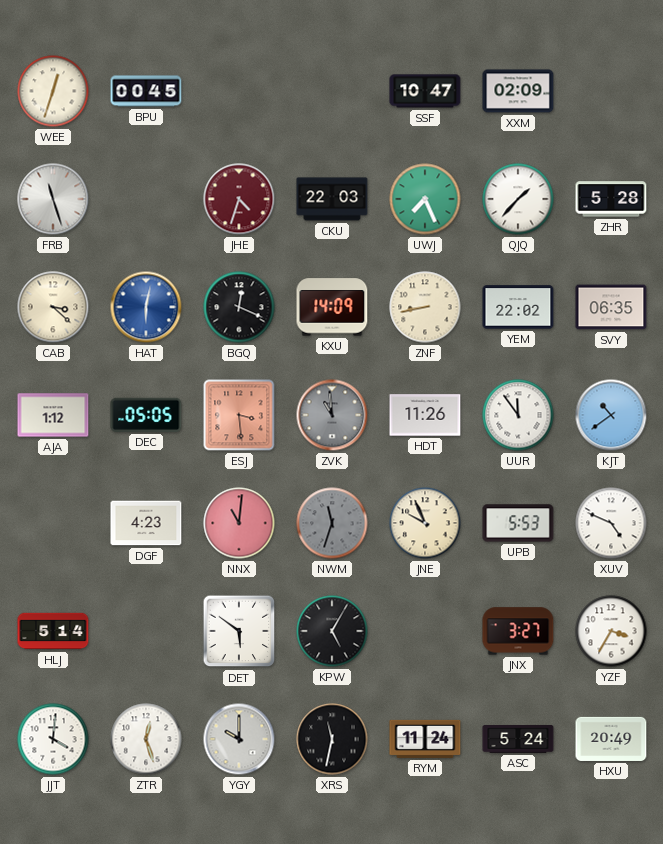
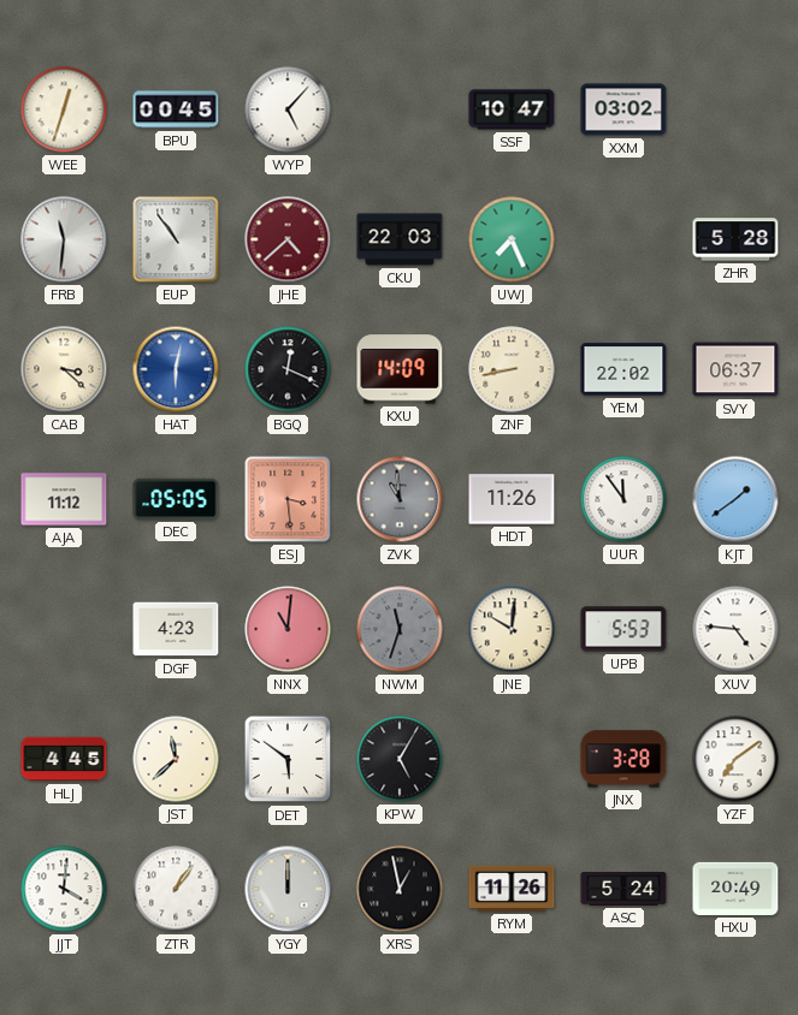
WYP: none -> 5:07
XXM: 02:09 -> 03:02
FRB: 11:27 -> 11:31
EUP: none -> 10:54
JHE: 4:33 -> 4:38
QJQ: 1:37 -> none
SVY: 06:35 -> 06:37
AJA: 1:12 -> 11:12
KJT: 10:39 -> 1:39
JNE: 9:56 -> 10:01
XUV: 4:49 -> 4:46
HLJ: 5:14 -> 4:45
JST: none -> 11:38
JNX: 3:27 -> 3:28
YZF: 3:35 -> 7:09
ZTR: 12:27 -> 1:06
YGY: 10:00 -> 12:00
XRS: 11:32 -> 12:58
RYM: 11:24 -> 11:26
